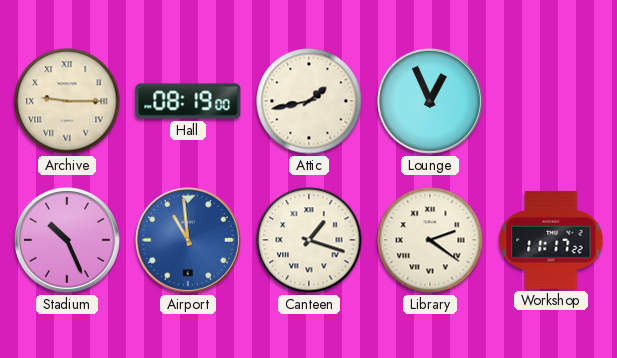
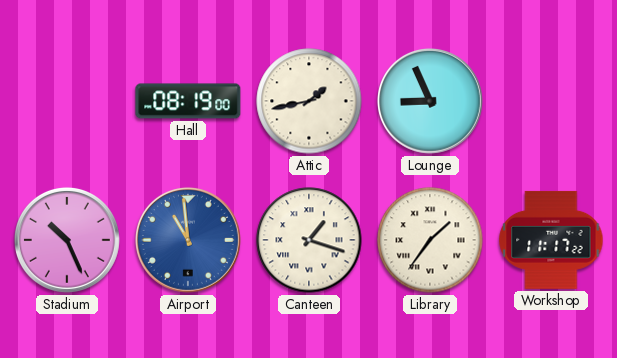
Archive: 9:15 -> none
Lounge: 12:56 -> 8:56
Library: 2:21 -> 1:36
